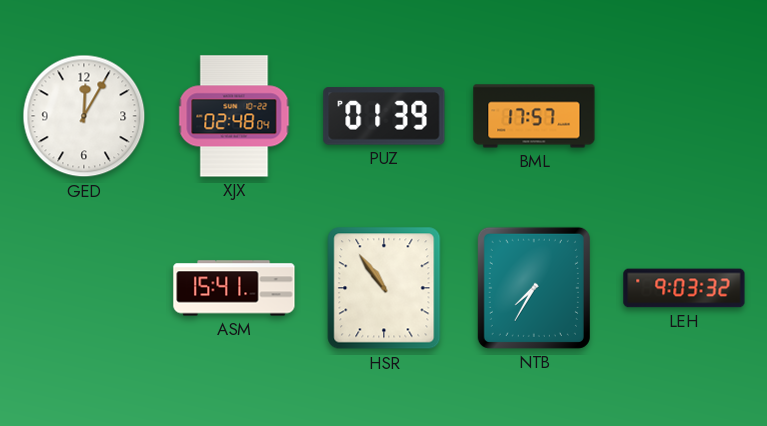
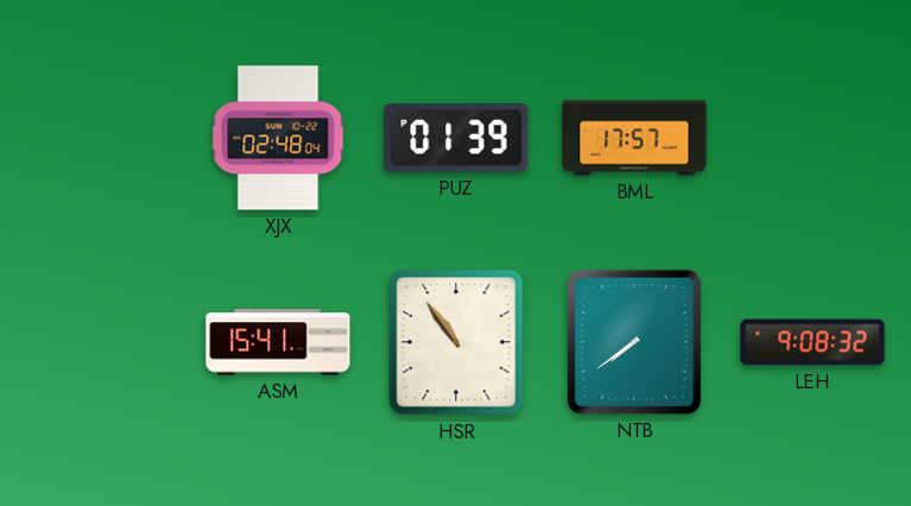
GED: 12:05 -> none
NTB: 7:35 -> 7:39
LEH: 9:03 -> 9:08
